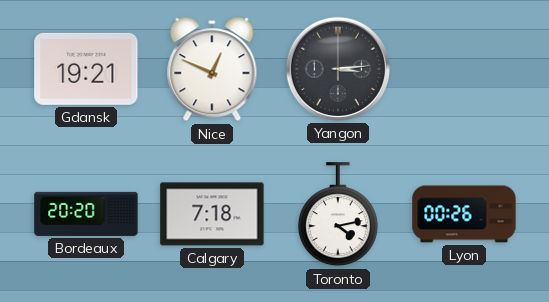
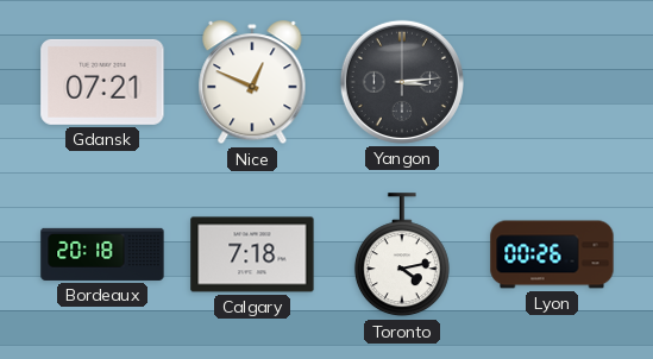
Gdansk: 19:21 -> 07:21
Bordeaux: 20:20 -> 20:18
